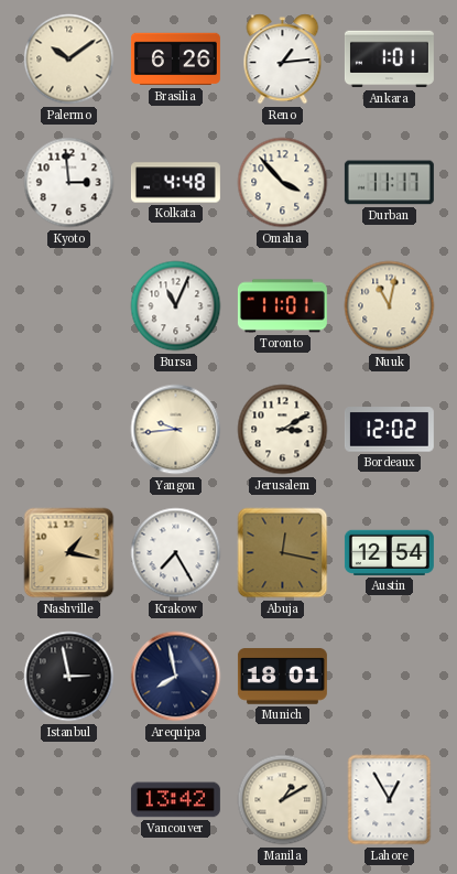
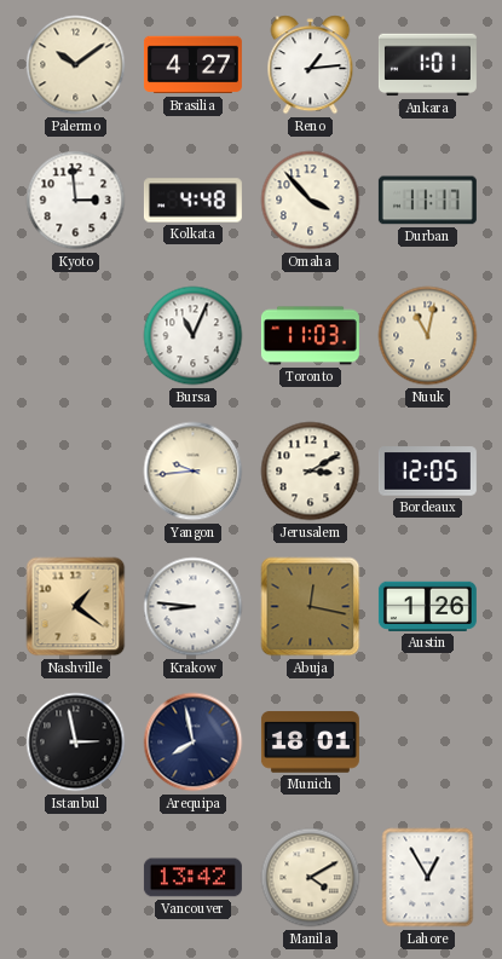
Brasilia: 6:26 -> 4:27
Toronto: 11:01 -> 11:03
Bordeaux: 12:02 -> 12:05
Nashville: 1:17 -> 1:21
Krakow: 7:25 -> 8:46
Austin: 12:54 -> 1:26
Manila: 1:10 -> 4:10
